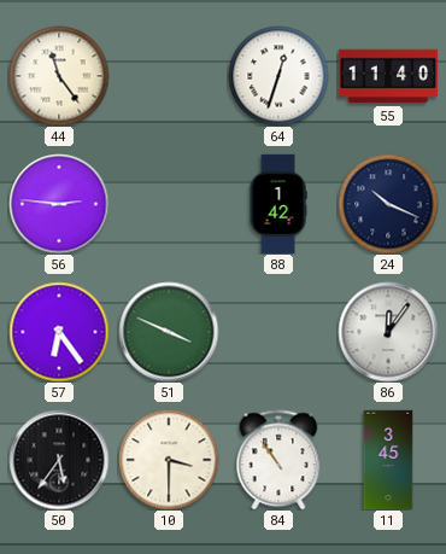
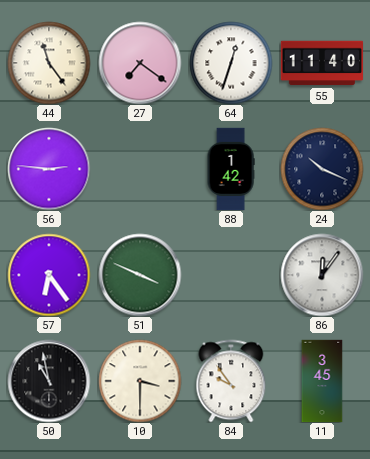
27: none -> 7:21
50: 5:36 -> 10:58
84: 10:54 -> 9:54
